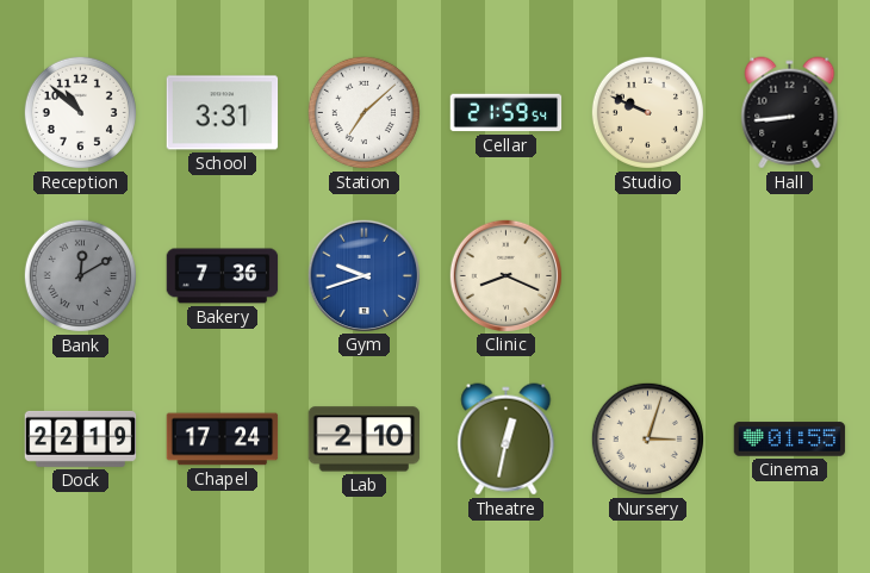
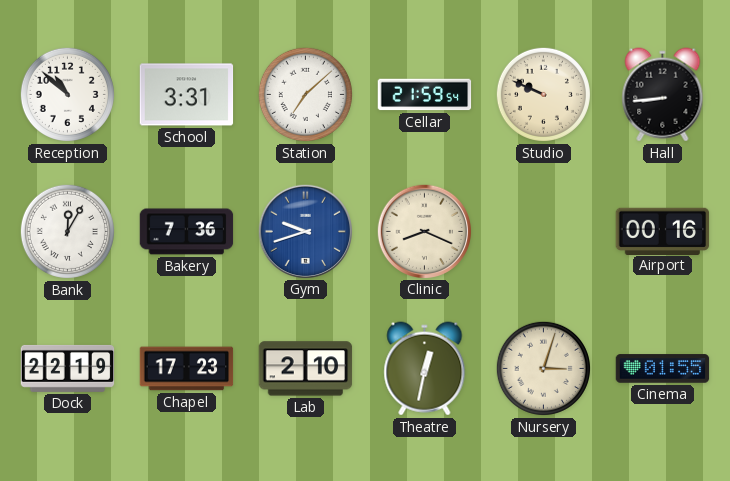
Bank: 12:10 -> 12:05
Bank dial: grey -> white
Airport: none -> 00:16
Chapel: 17:24 -> 17:23
